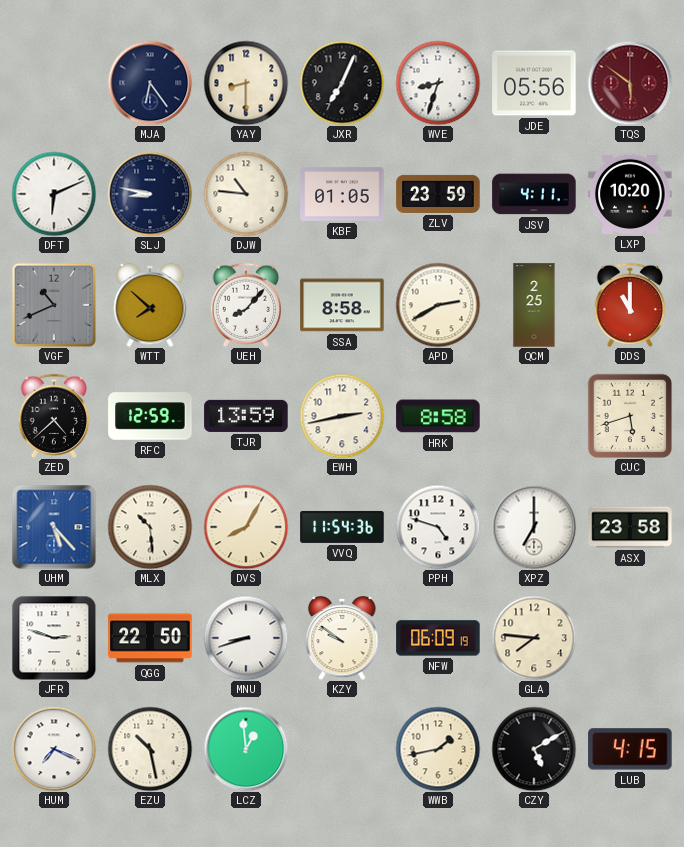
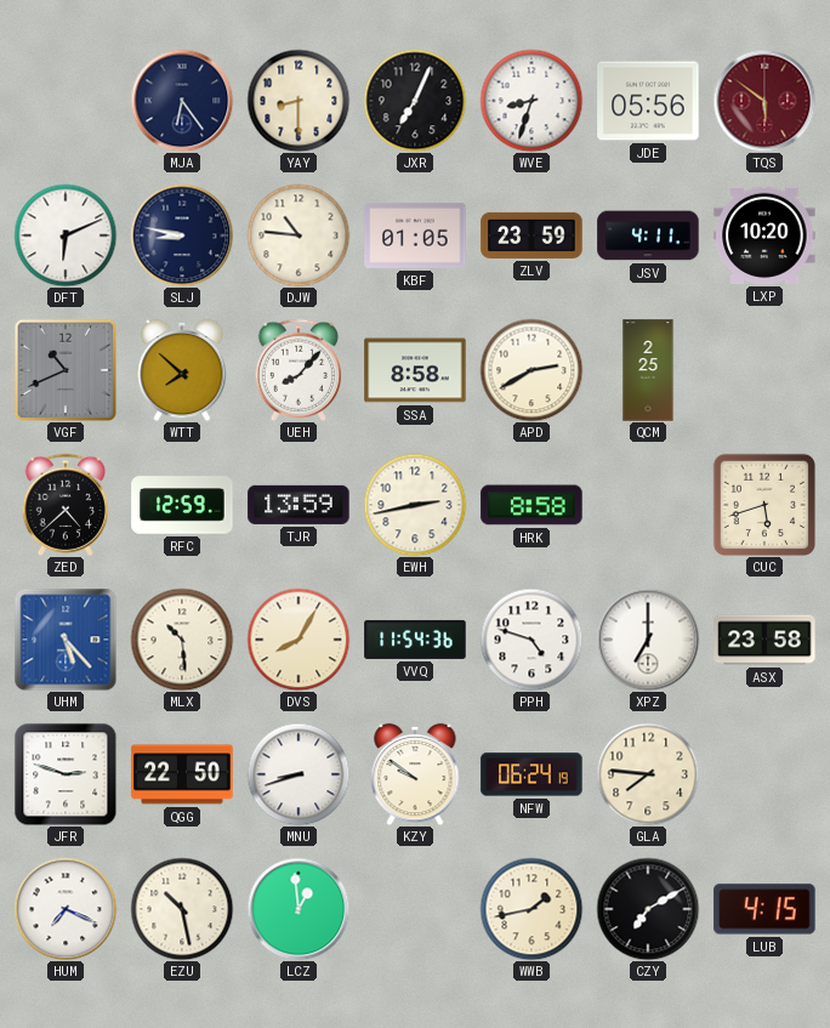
DDS: 11:00 -> none
NFW: 06:09 -> 06:24
CZY: 5:10 -> 7:10
